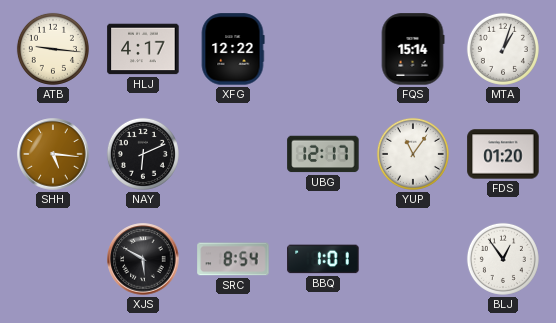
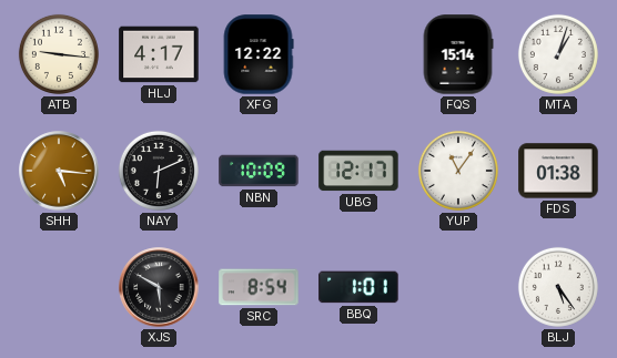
NBN: none -> 10:09
FDS: 01:20 -> 01:38
BLJ: 12:54 -> 5:24
